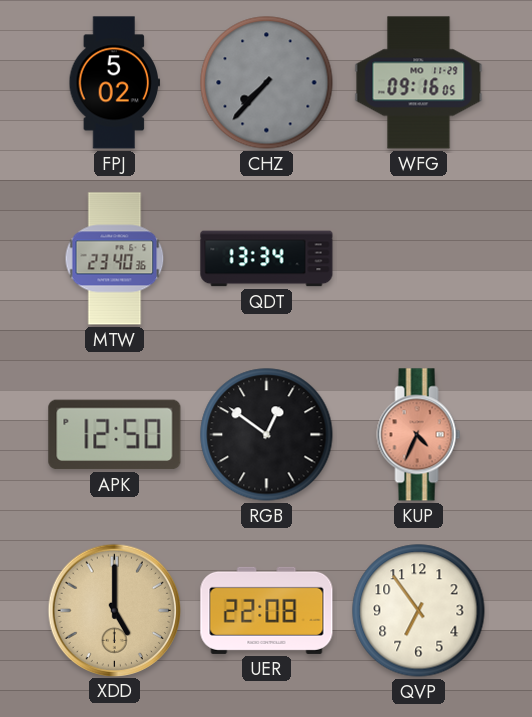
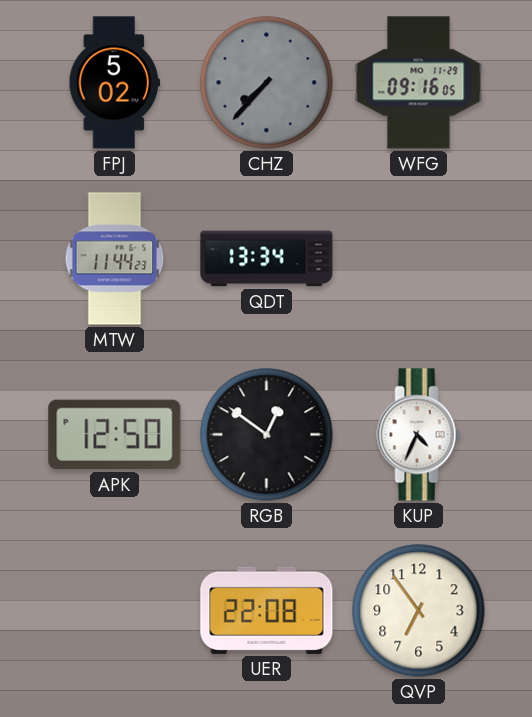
MTW: 23:40 -> 11:44
KUP dial: salmon -> white
XDD: 5:00 -> none
